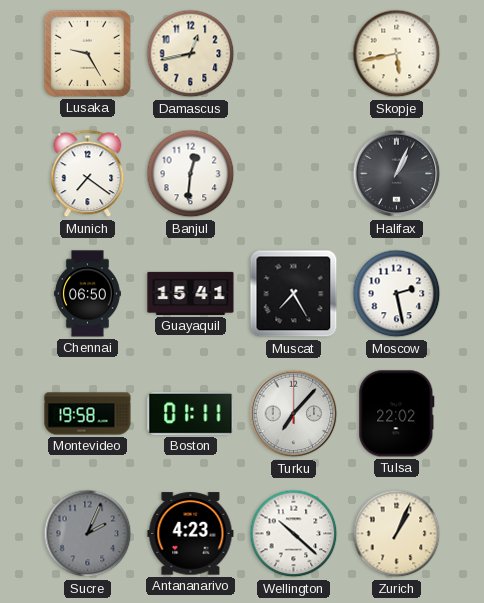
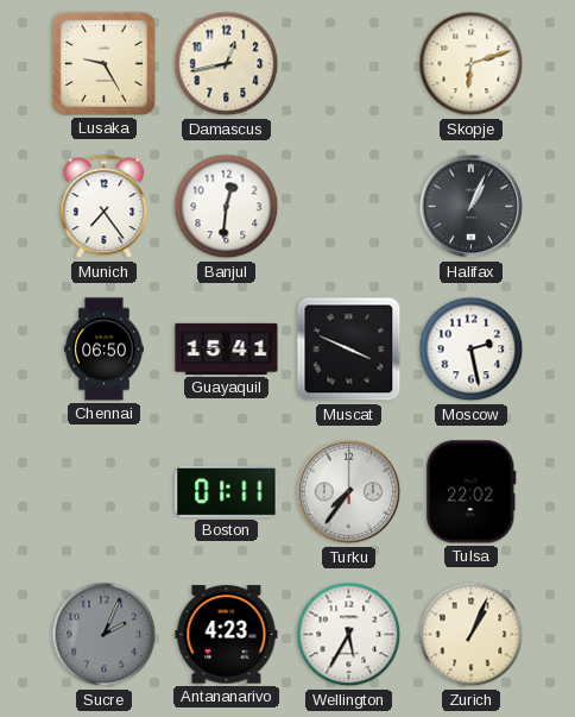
Skopje: 5:43 -> 6:12
Munich: 7:21 -> 7:24
Muscat: 7:25 -> 3:49
Montevideo: 19:58 -> none
Turku: 7:07 -> 7:36
Wellington: 10:22 -> 5:35
